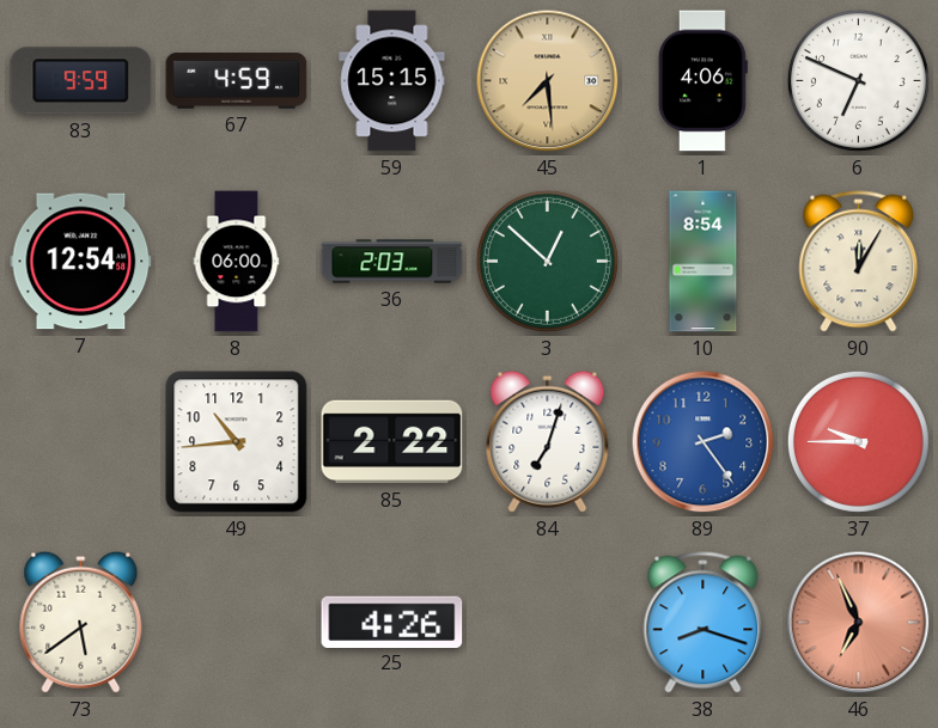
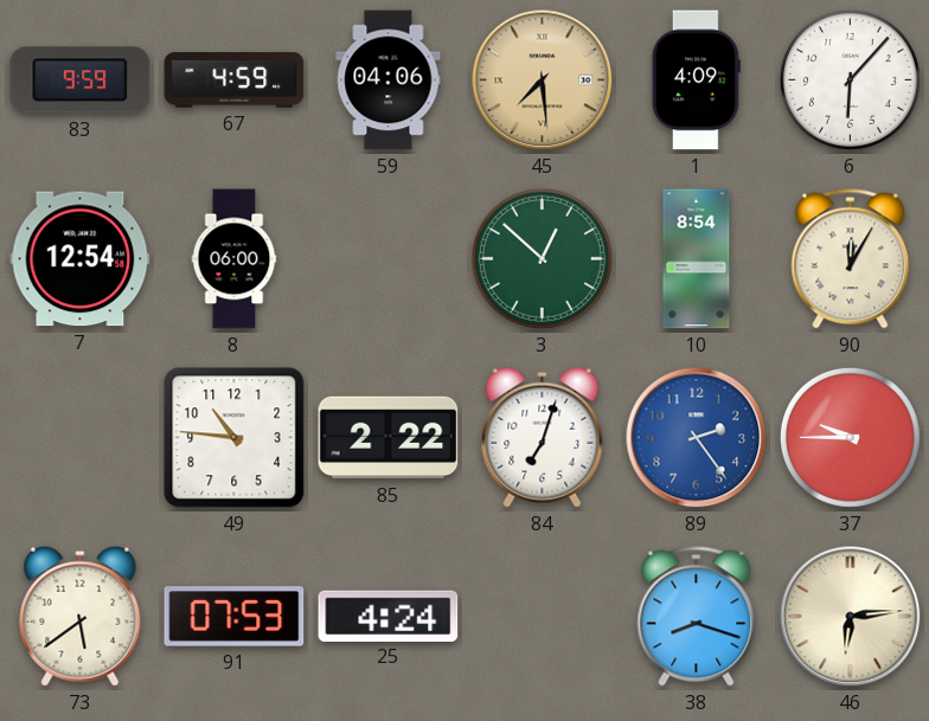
59: 15:15 -> 04:06
1: 4:06 -> 4:09
6: 6:49 -> 6:07
36: 2:03 -> none
49: 10:44 -> 10:46
91: none -> 07:53
25: 4:26 -> 4:24
46: 6:56 -> 6:14
46 dial: salmon -> cream
